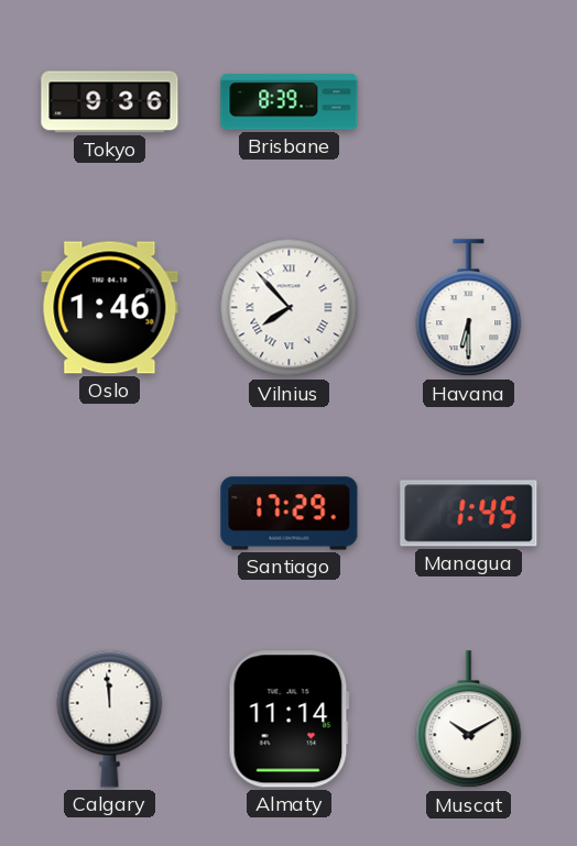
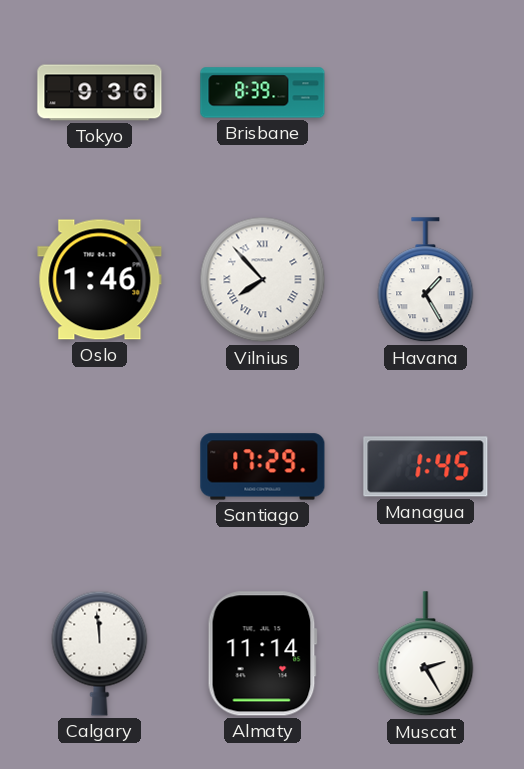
Havana: 6:30 -> 1:25
Muscat: 10:10 -> 2:25
